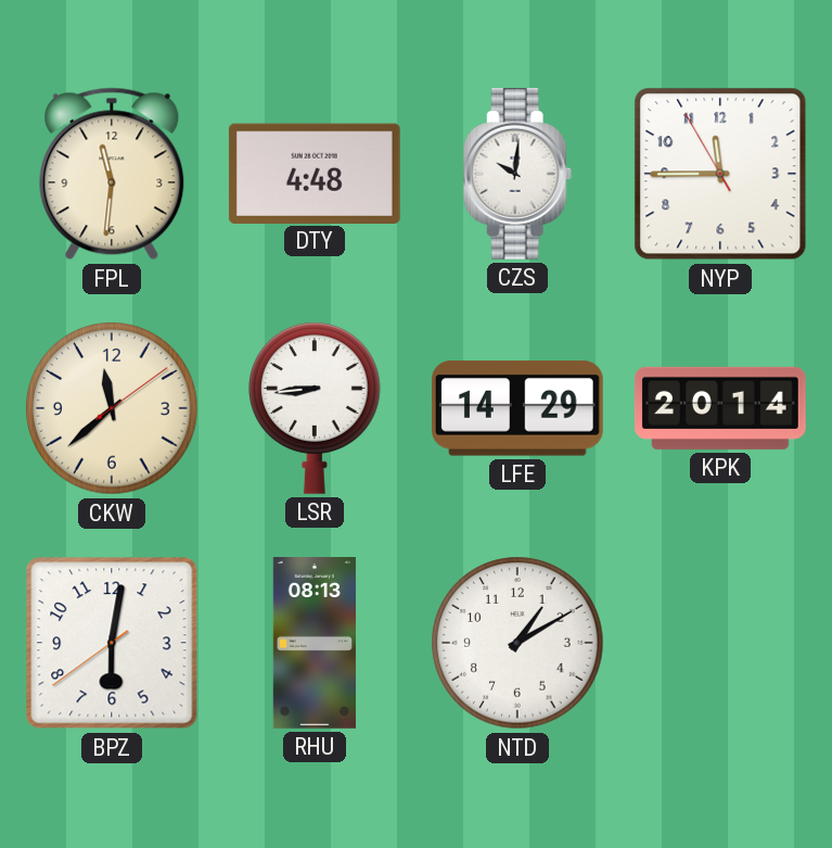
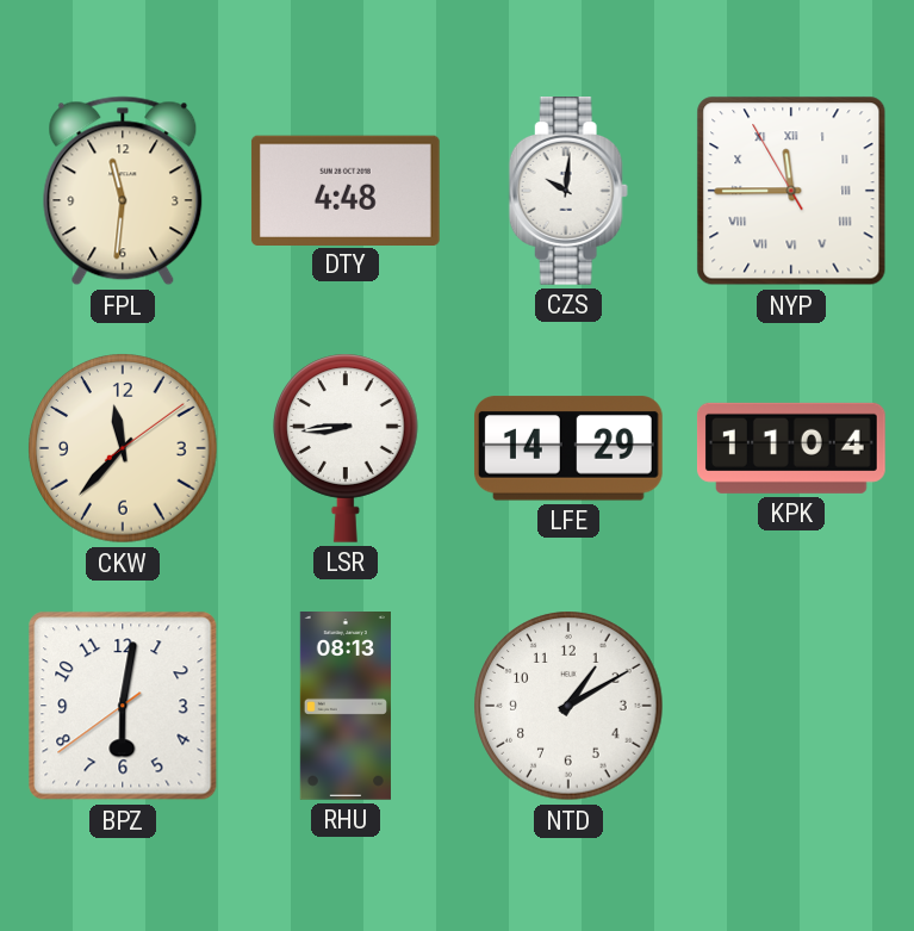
NYP numerals: Arabic -> Roman
CKW: 11:38 -> 11:37
KPK: 20:14 -> 11:04
